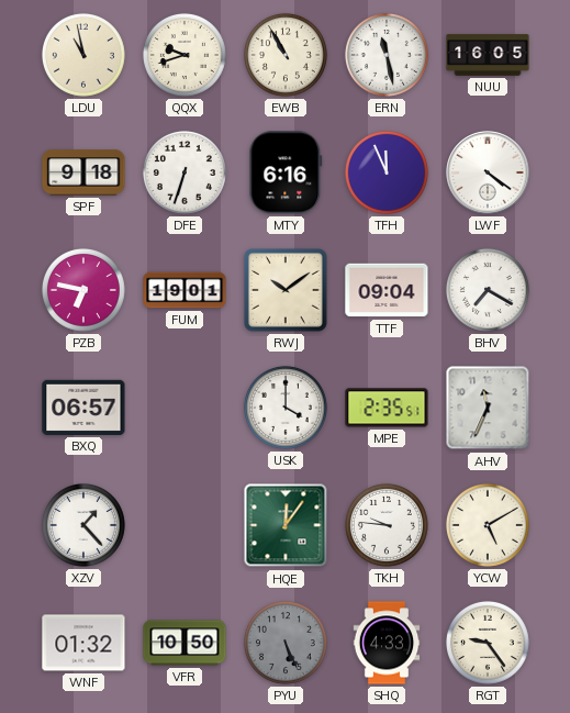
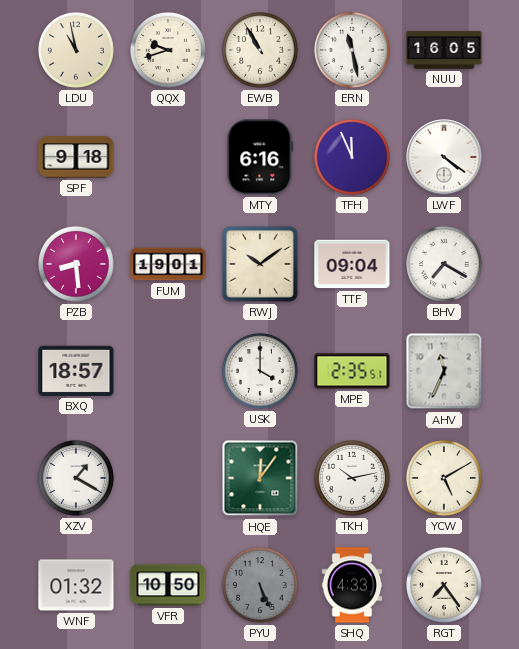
DFE: 6:33 -> none
PZB: 6:47 -> 8:29
BXQ: 06:57 -> 18:57
XZV: 1:23 -> 1:20
TKH: 9:46 -> 10:13
RGT: 9:24 -> 7:24
